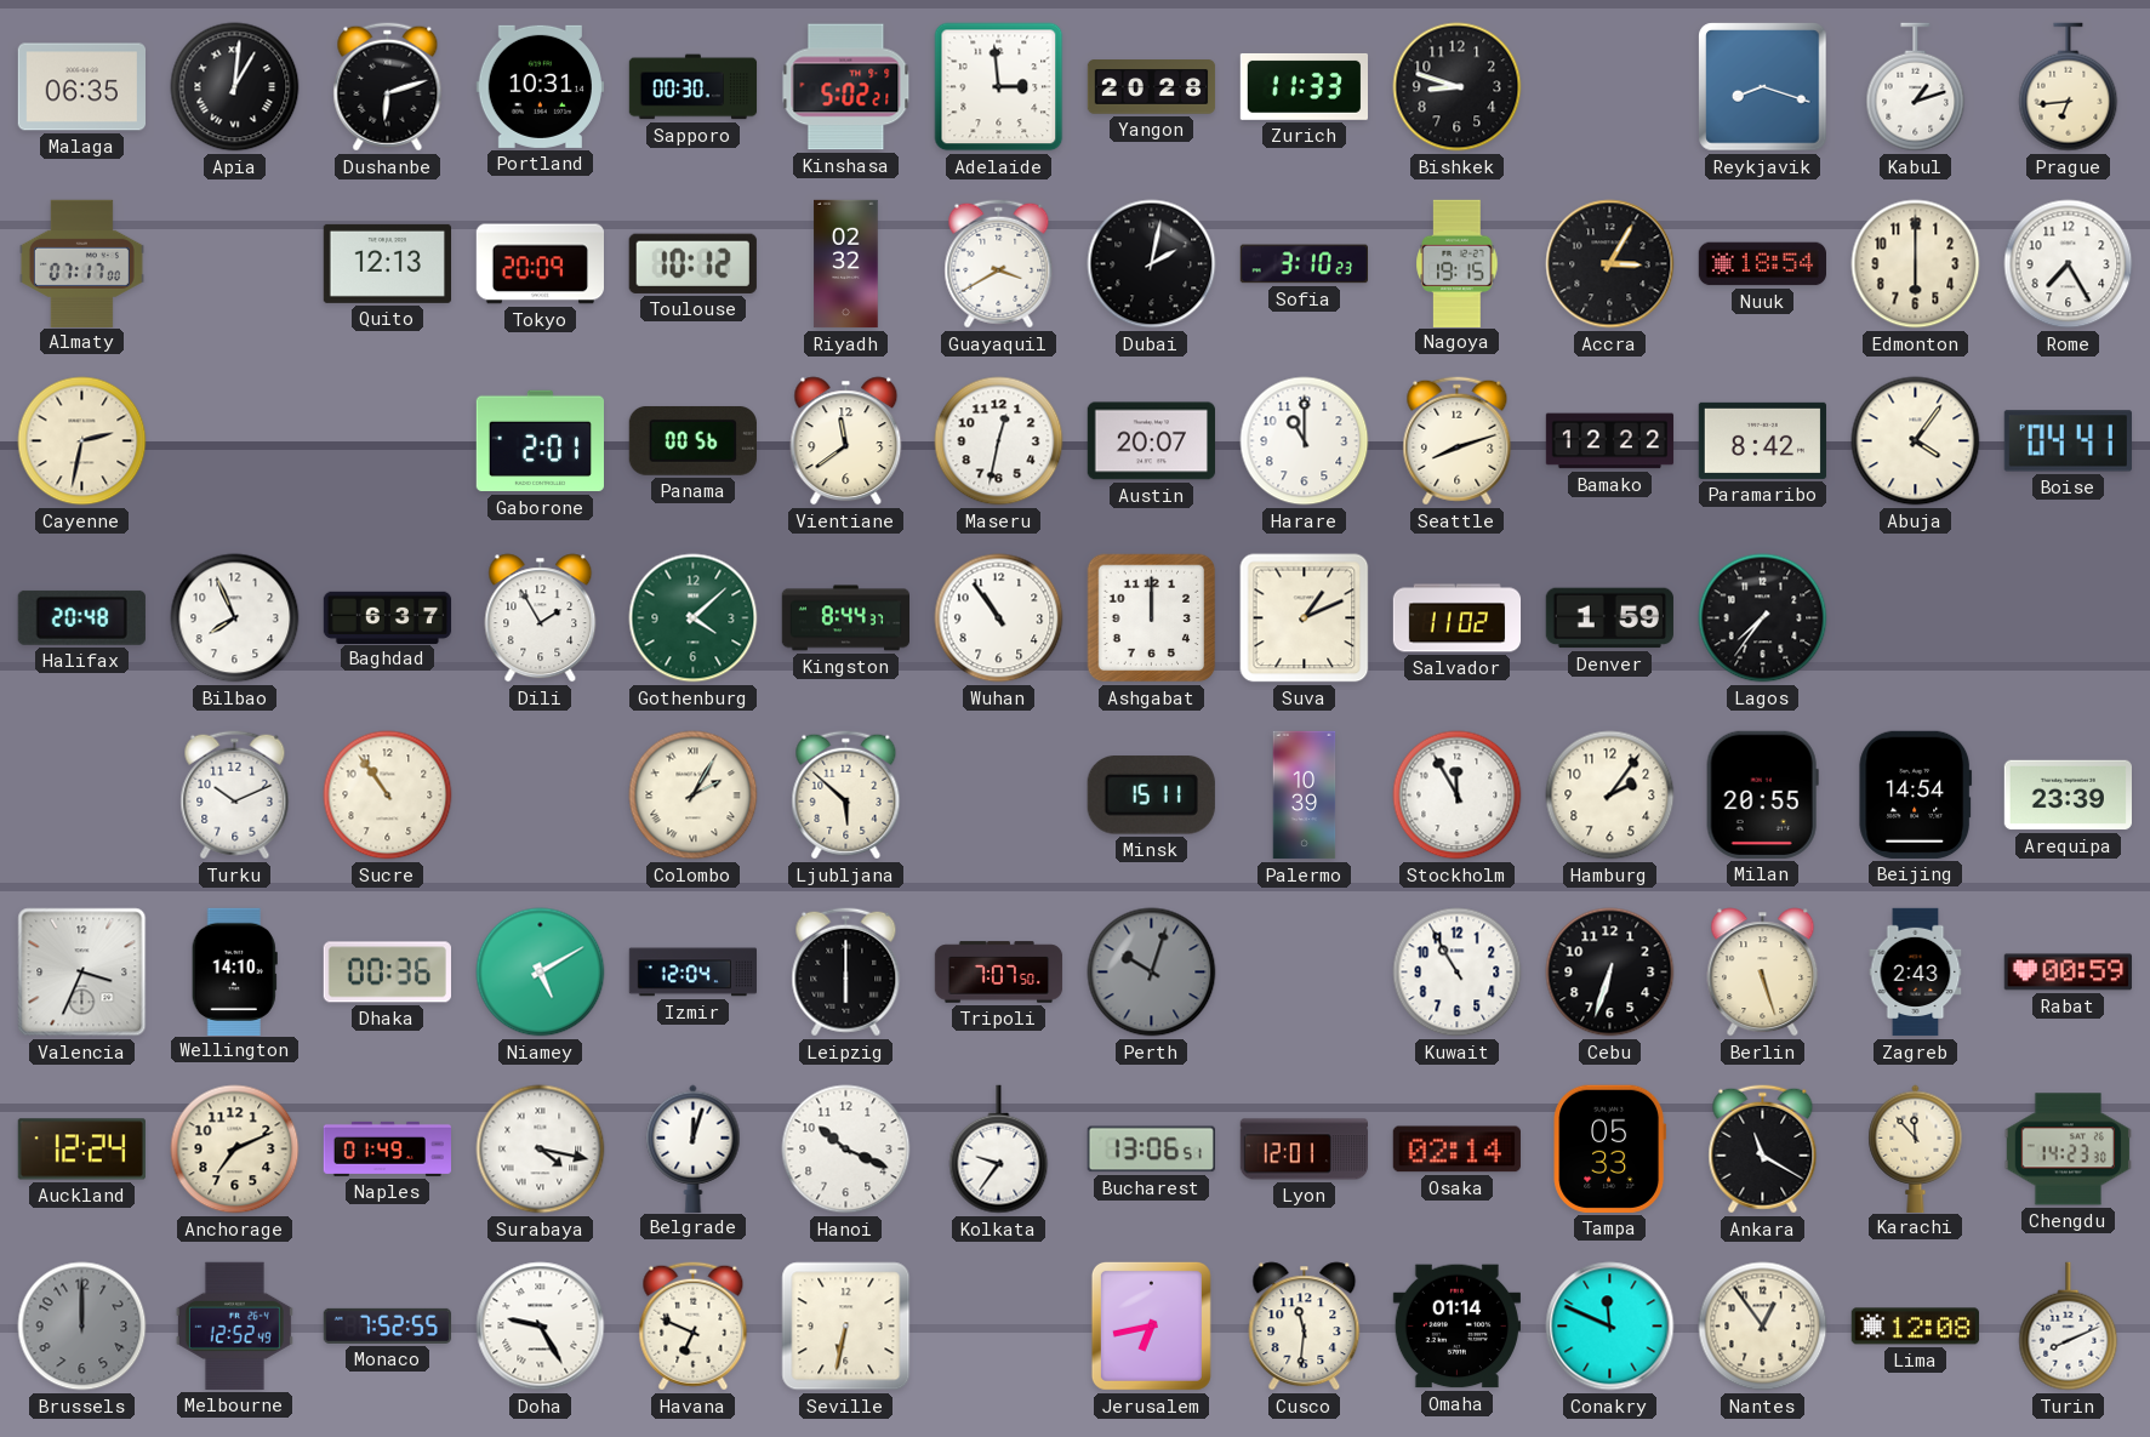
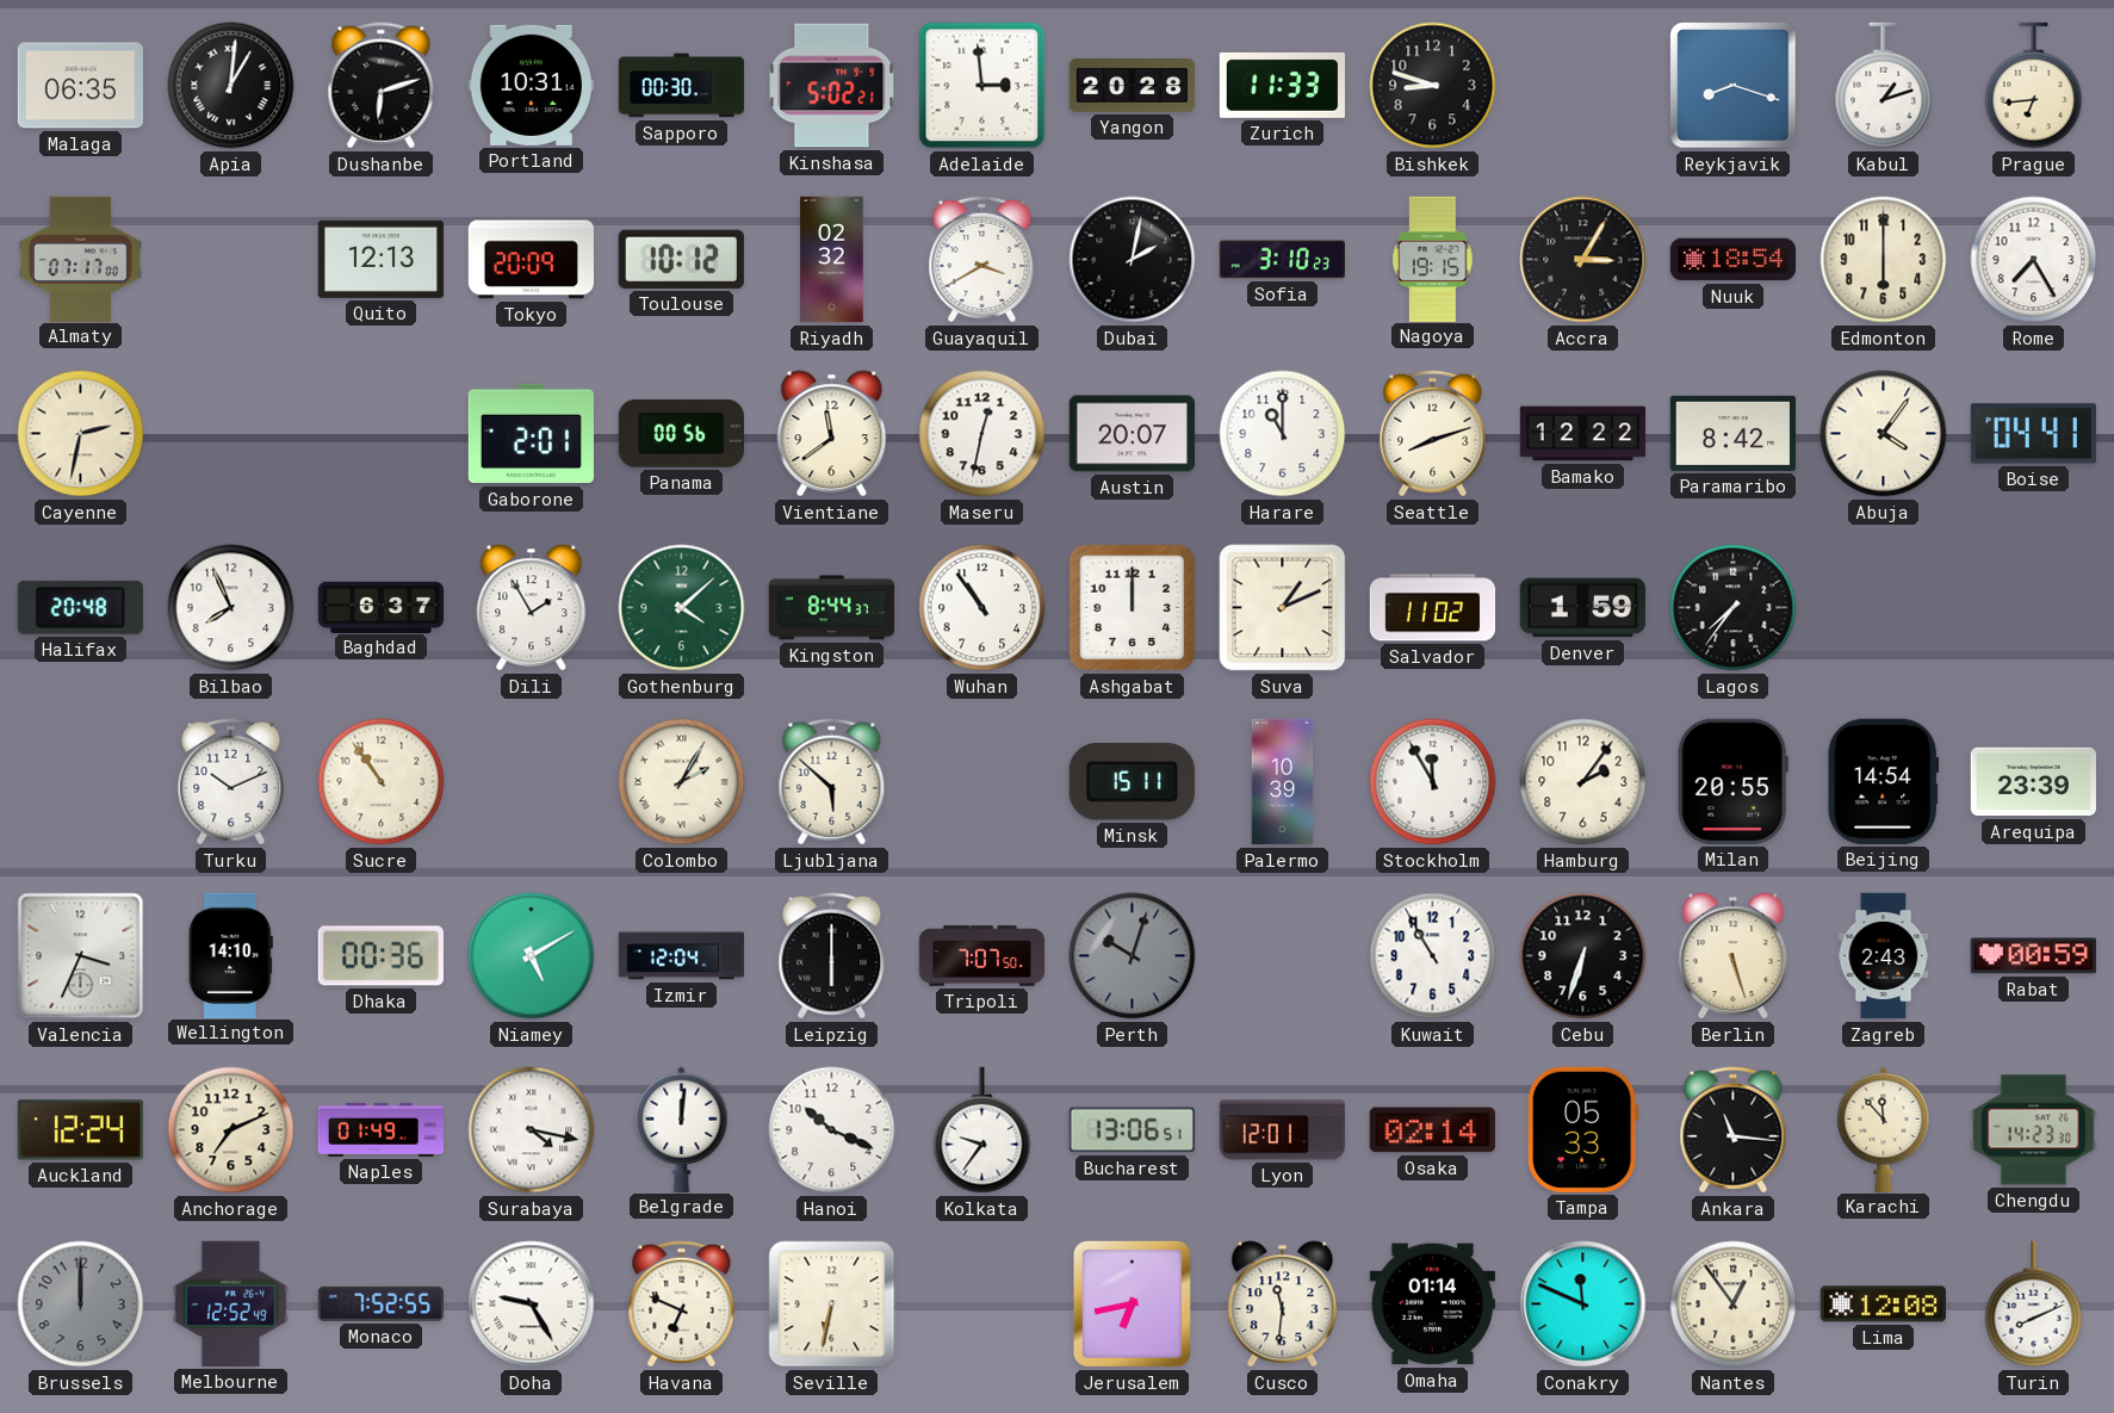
Belgrade: 12:03 -> 12:01
Ankara: 11:20 -> 11:16
